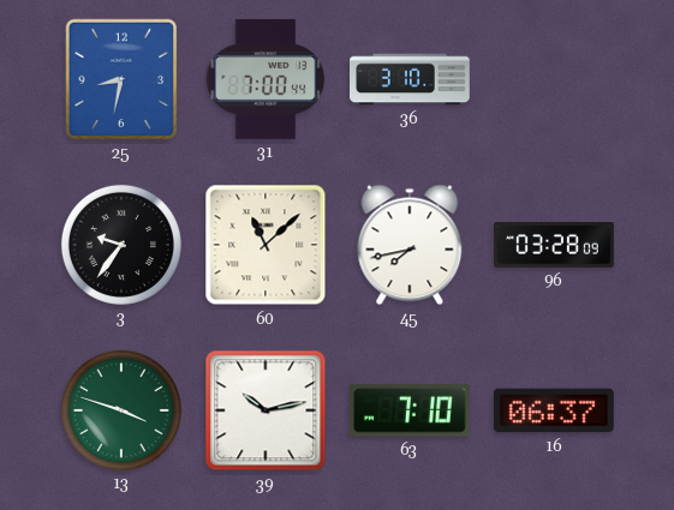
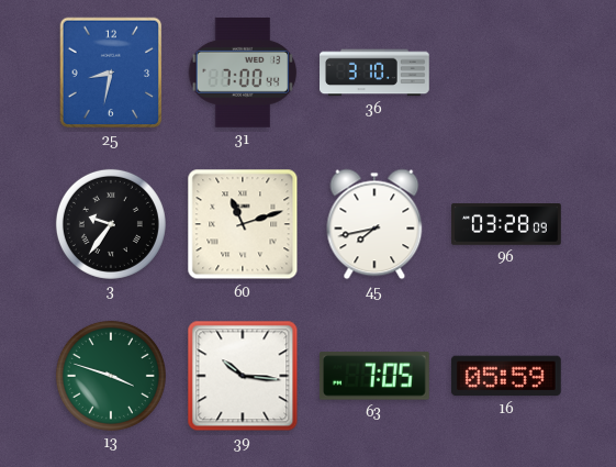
60: 11:08 -> 11:12
39: 10:13 -> 10:16
63: 7:10 -> 7:05
16: 06:37 -> 05:59
